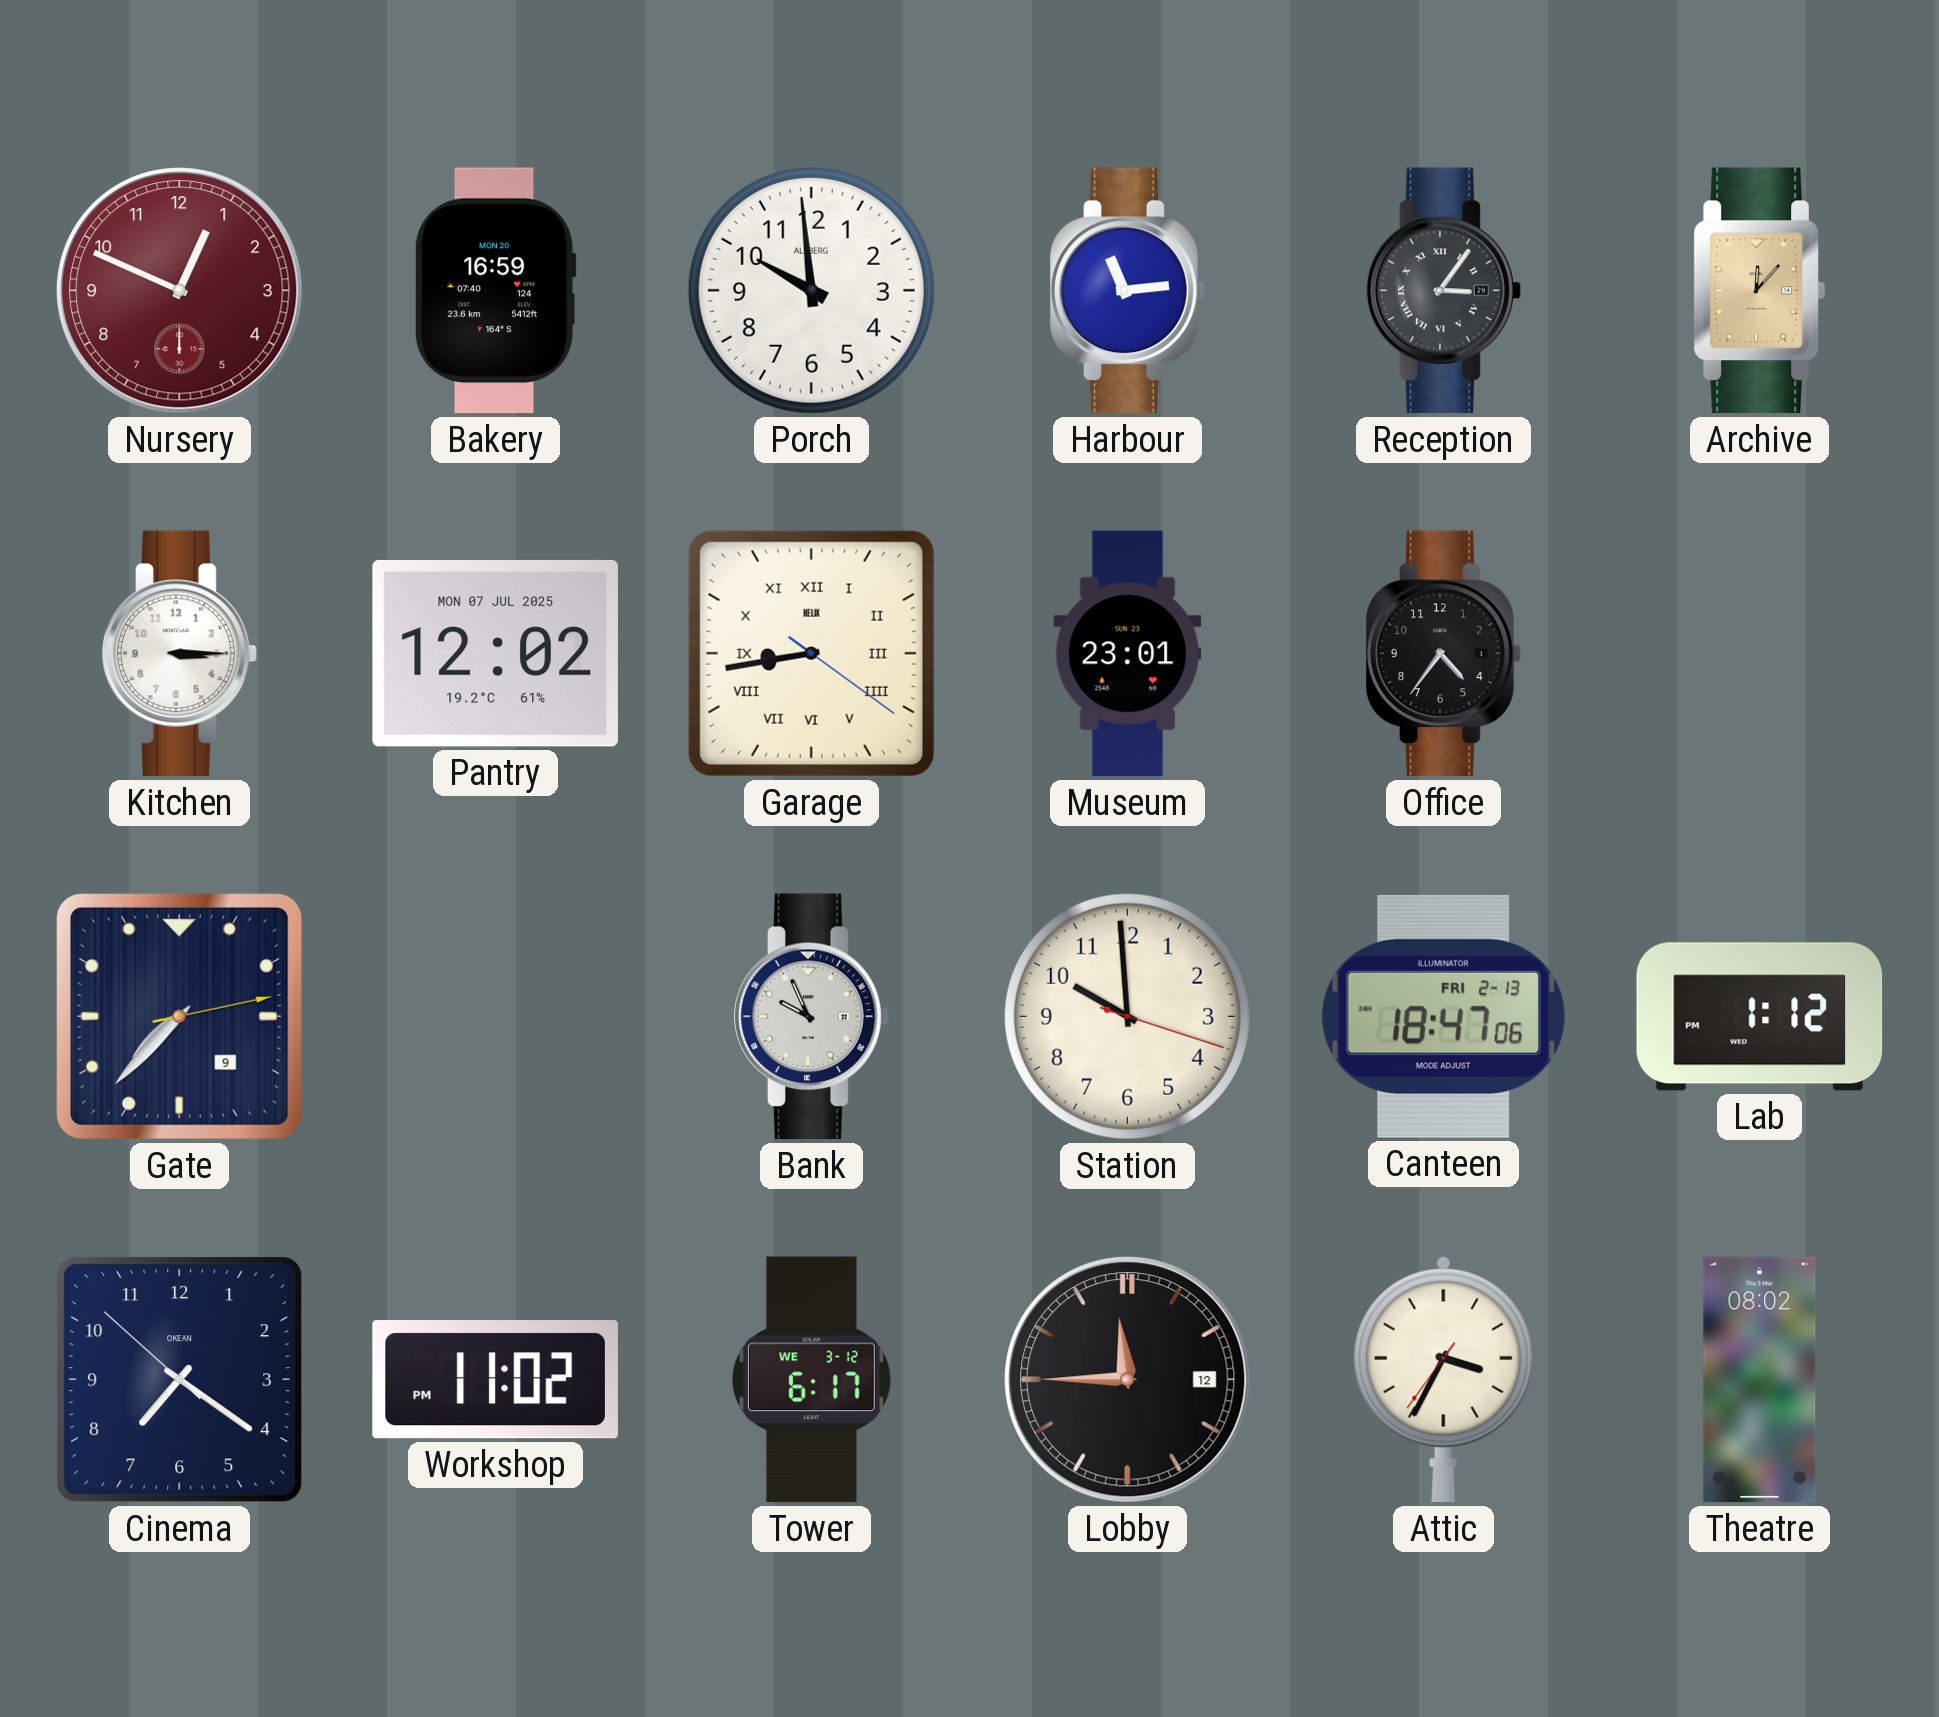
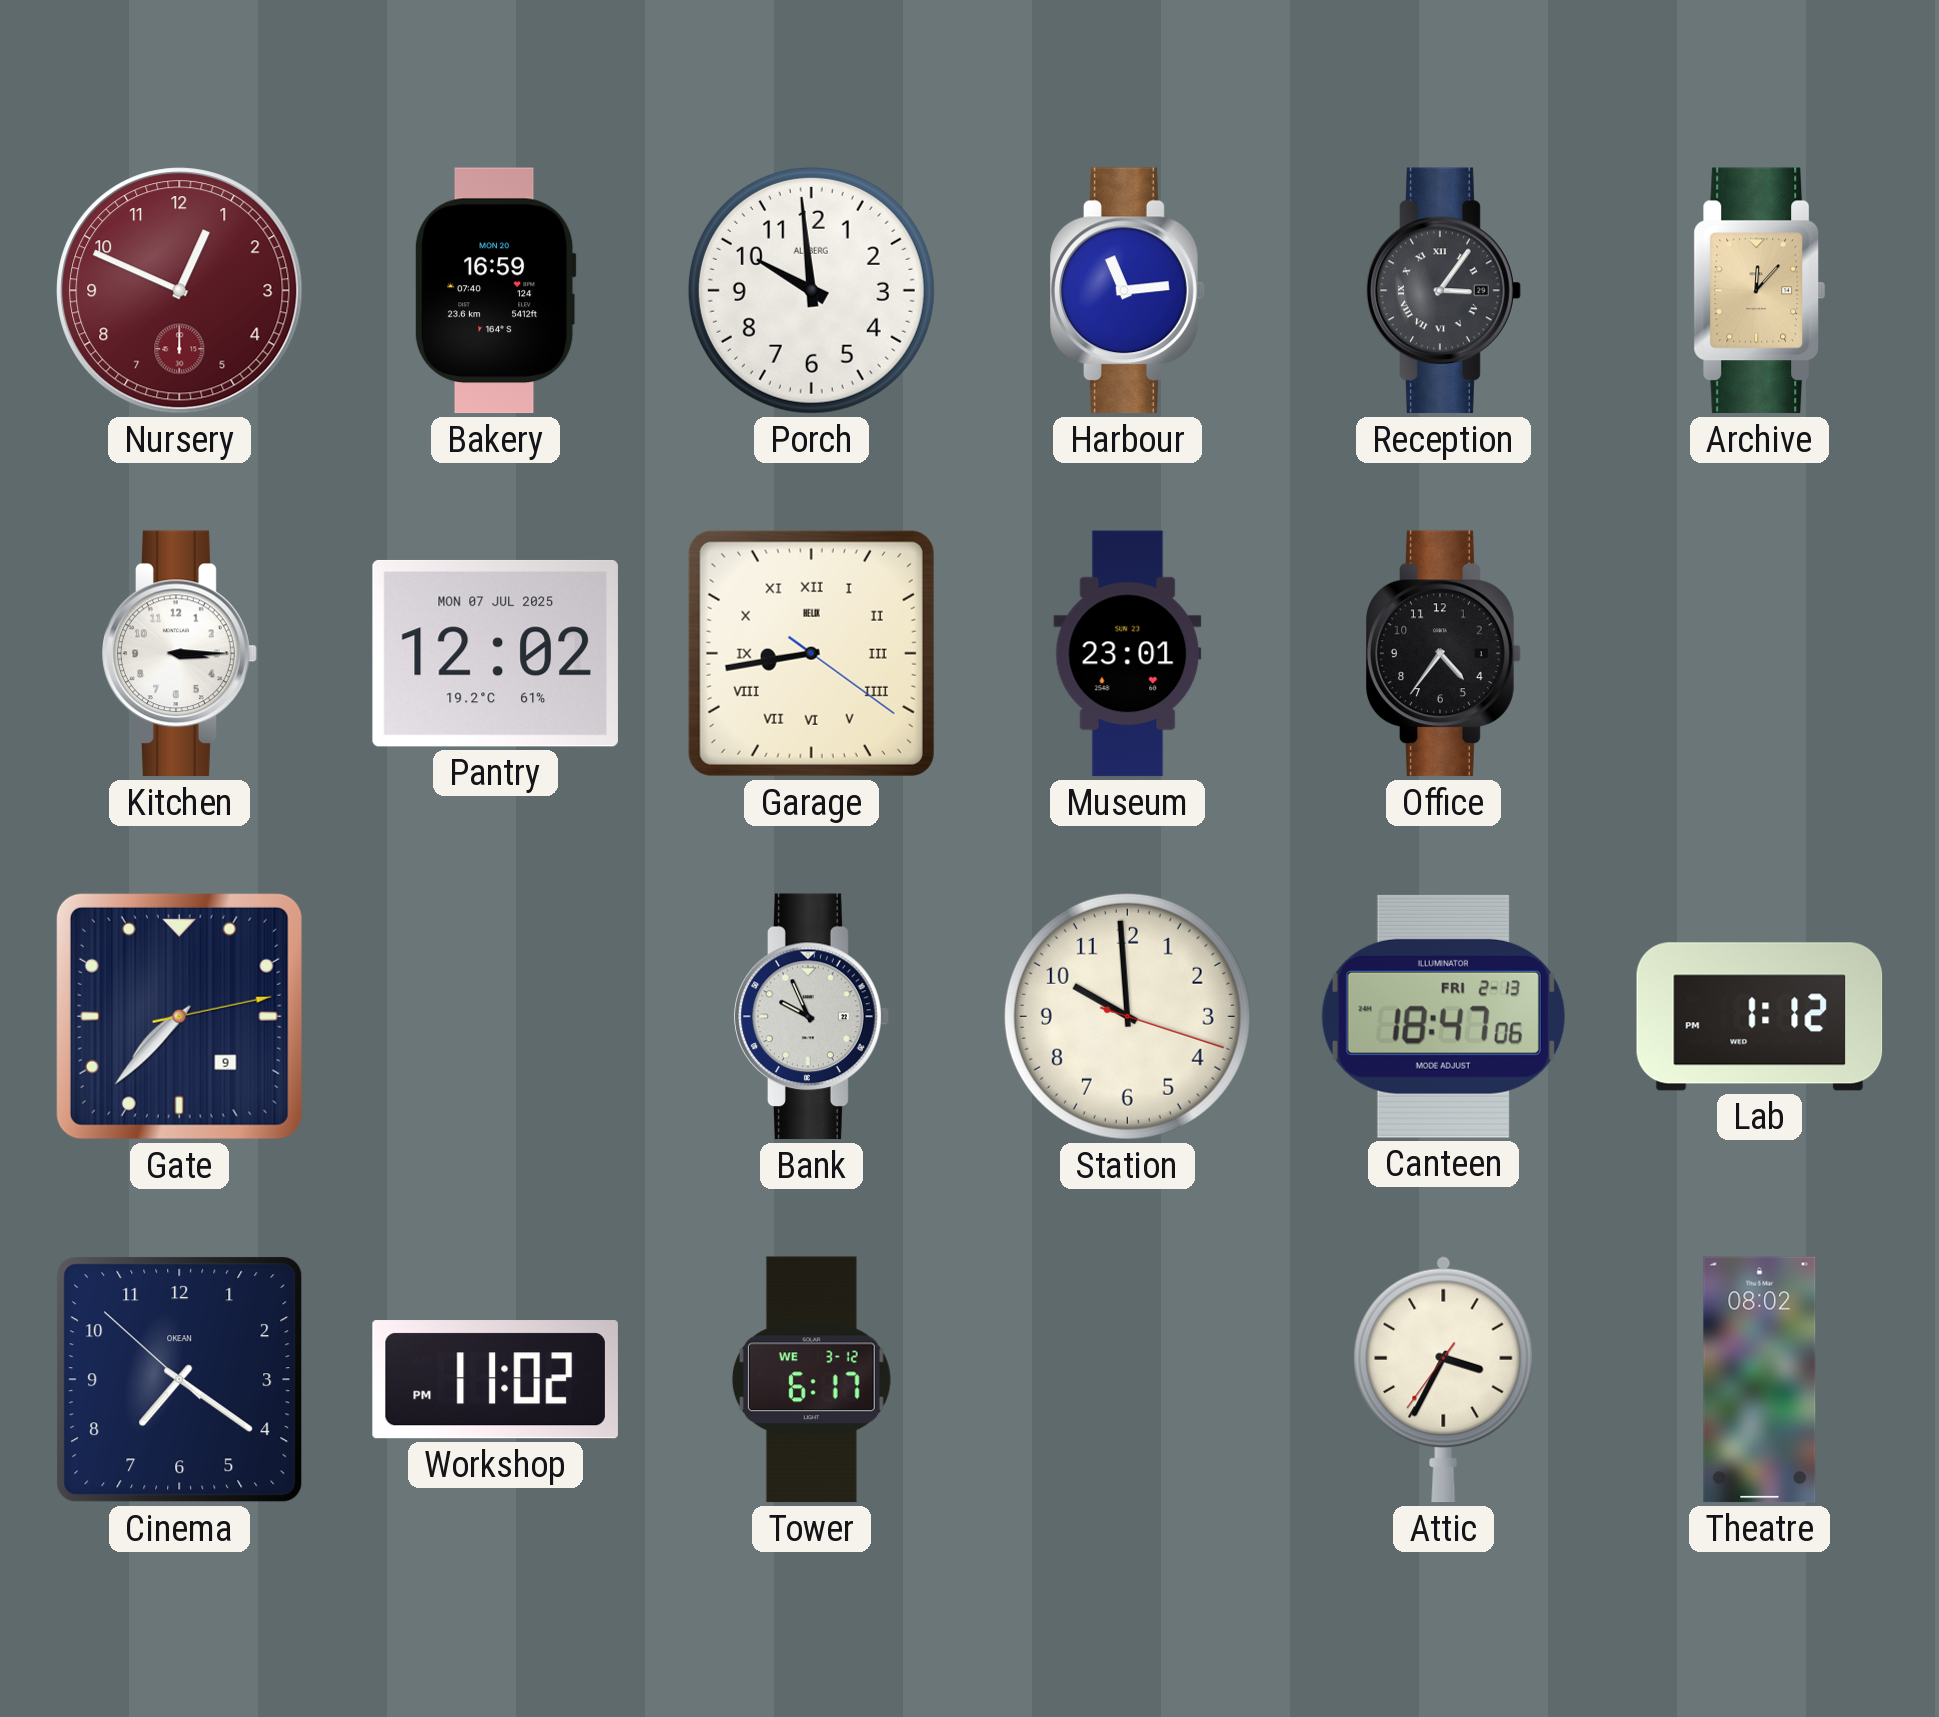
Lobby: 11:45 -> none
